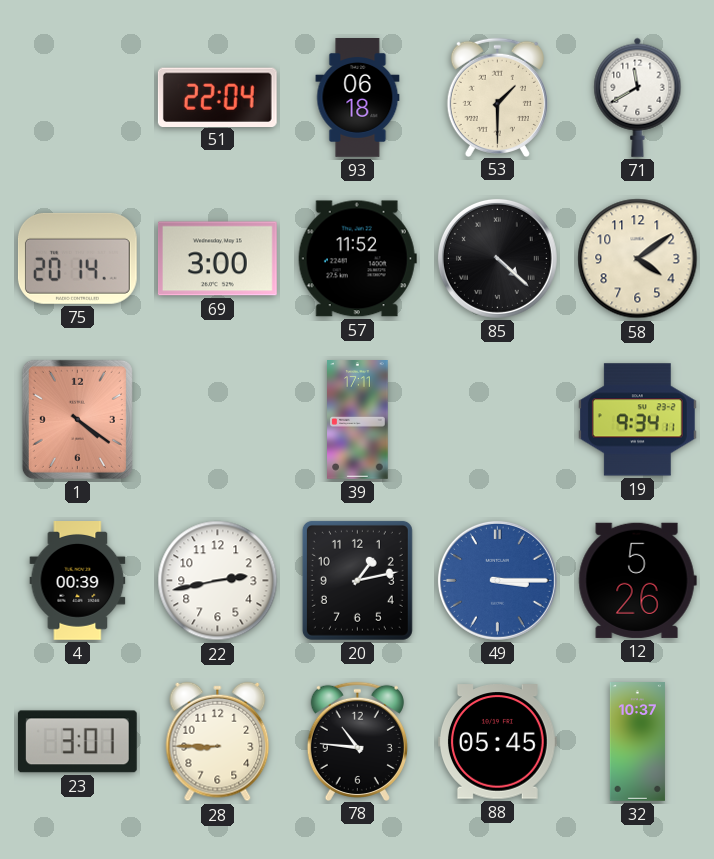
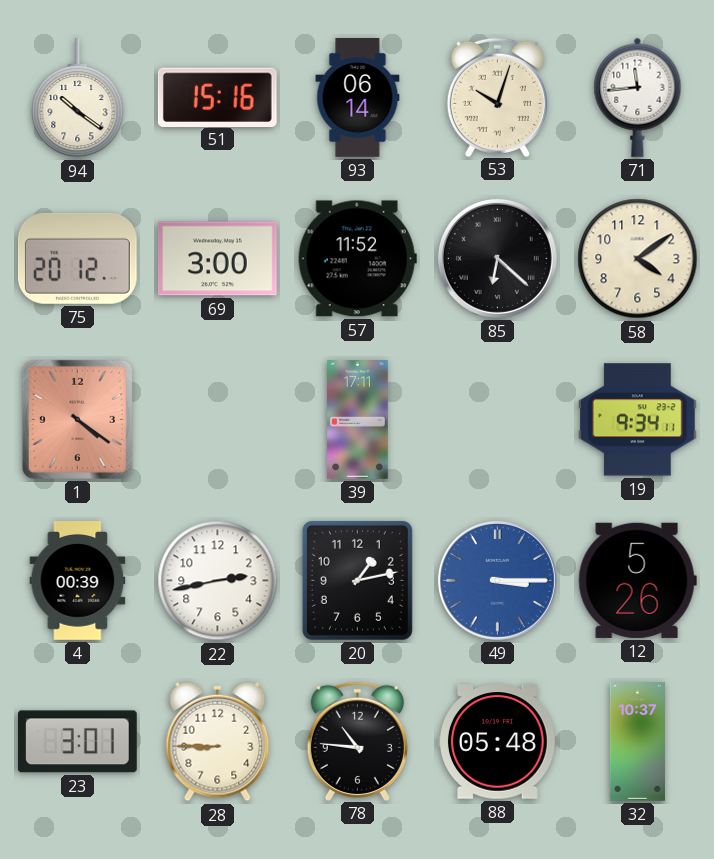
94: none -> 10:21
51: 22:04 -> 15:16
93: 06:18 -> 06:14
53: 1:30 -> 10:03
71: 11:40 -> 11:44
75: 20:14 -> 20:12
85: 4:22 -> 6:22
88: 05:45 -> 05:48
